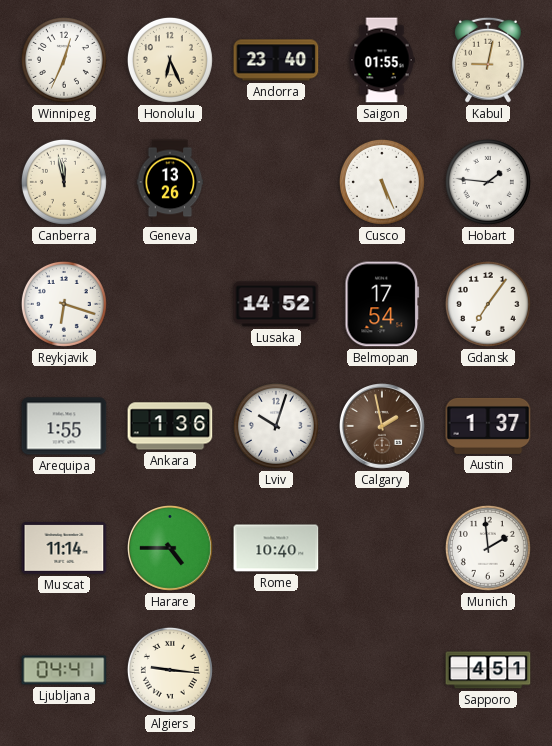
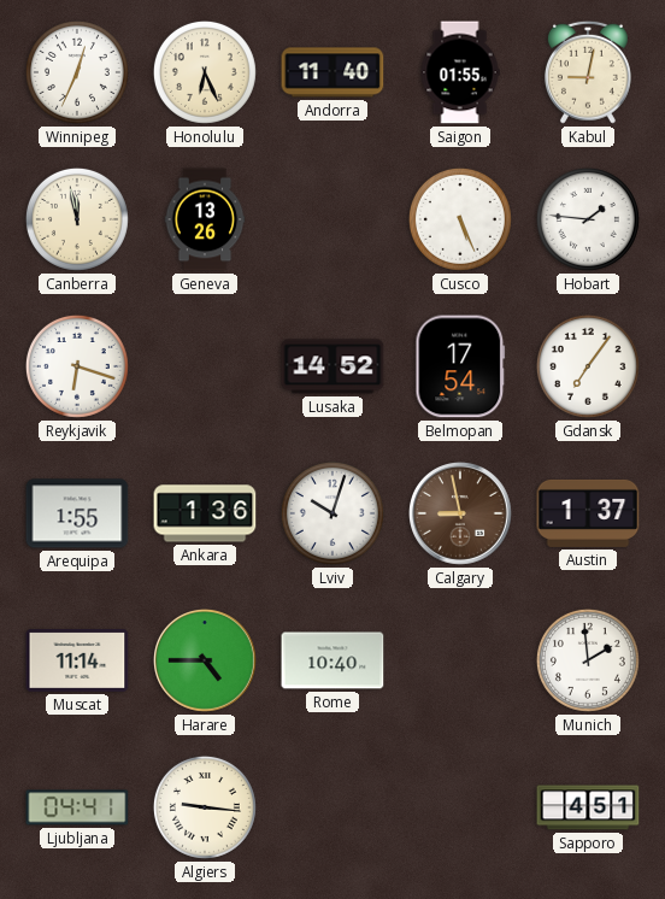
Andorra: 23:40 -> 11:40
Calgary: 1:58 -> 8:58
